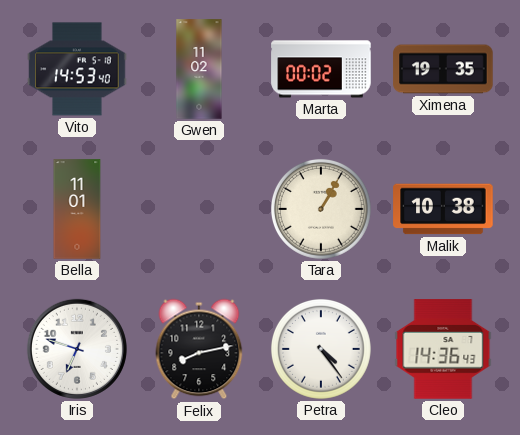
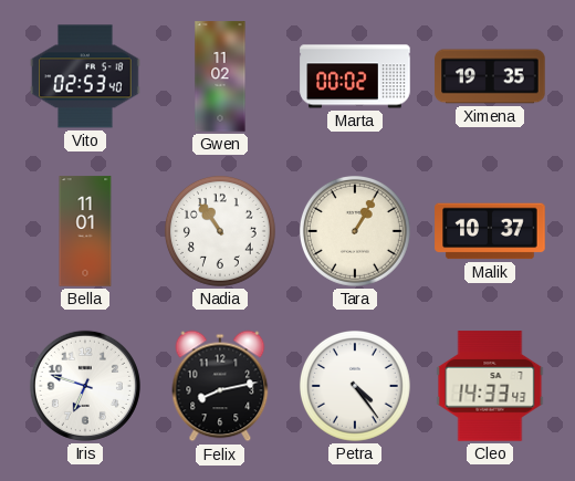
Vito: 14:53 -> 02:53
Nadia: none -> 10:54
Malik: 10:38 -> 10:37
Cleo: 14:36 -> 14:33
